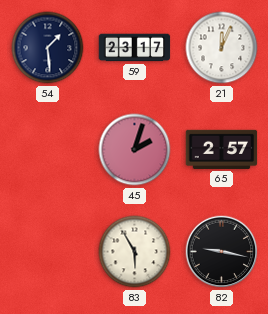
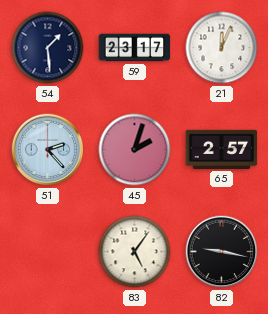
51: none -> 2:23
83: 5:55 -> 5:06
